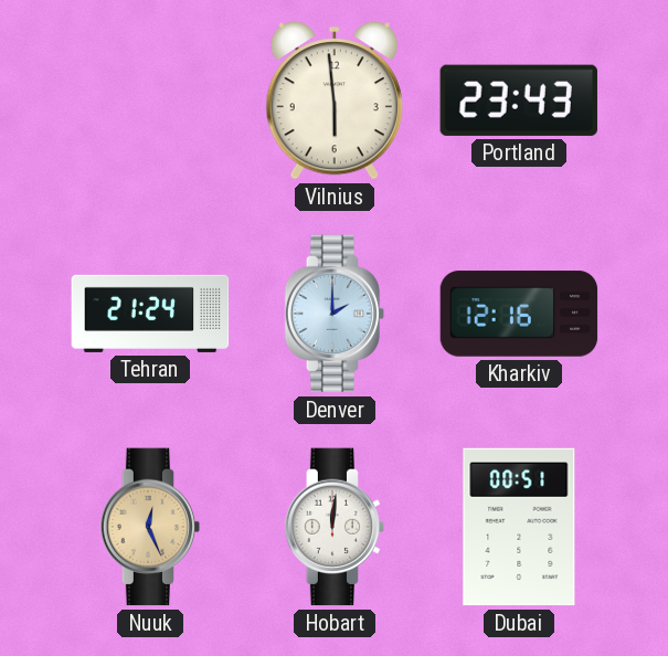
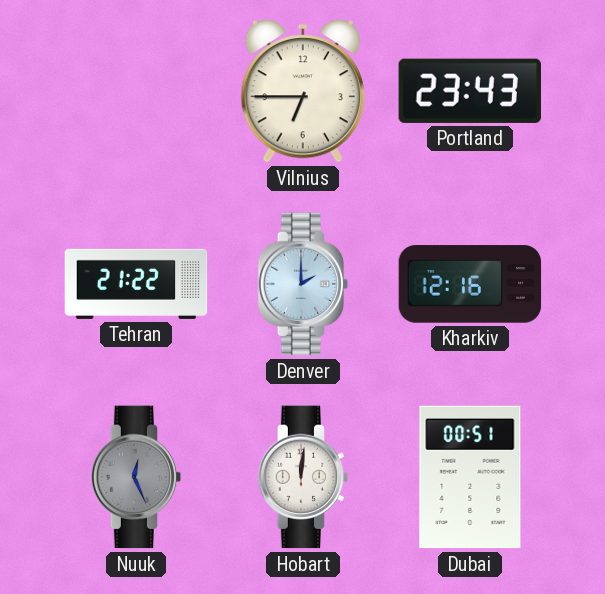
Vilnius: 5:59 -> 6:45
Tehran: 21:24 -> 21:22
Nuuk dial: champagne -> grey
